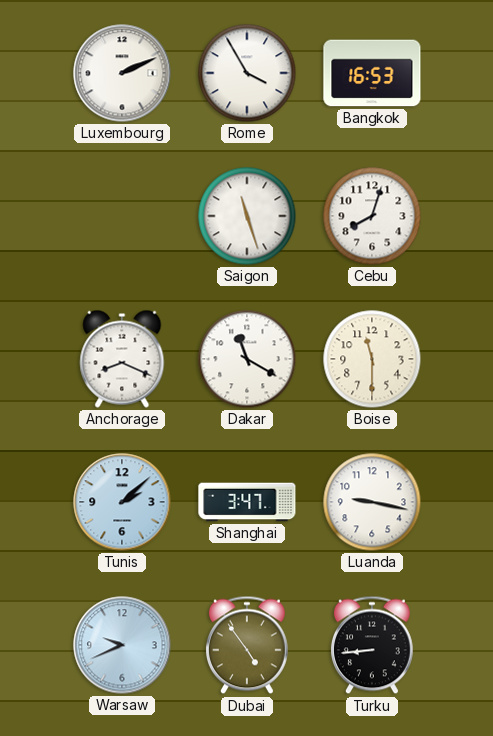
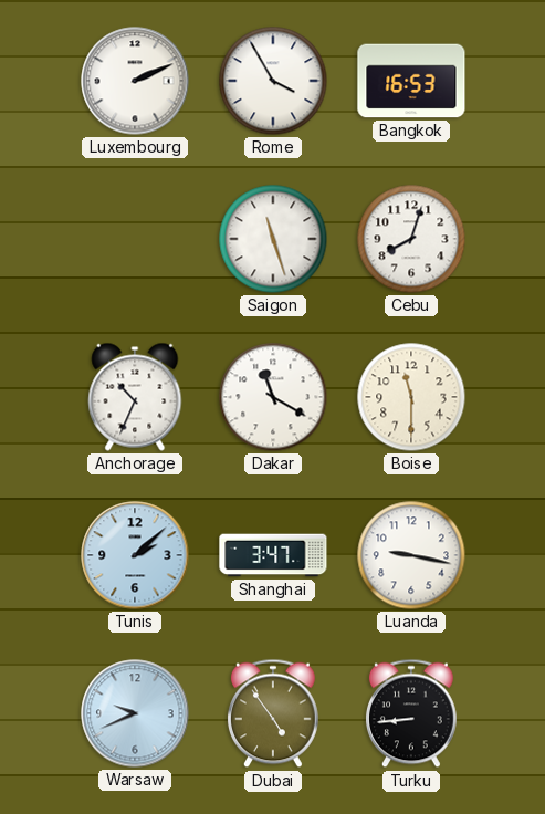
Anchorage: 8:19 -> 10:34
